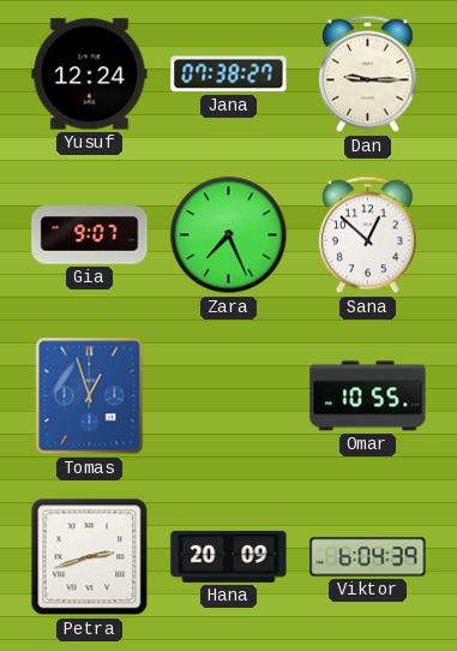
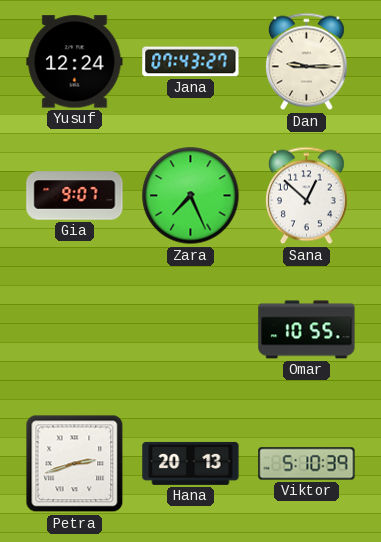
Jana: 07:38 -> 07:43
Tomas: 12:57 -> none
Hana: 20:09 -> 20:13
Viktor: 6:04 -> 5:10
